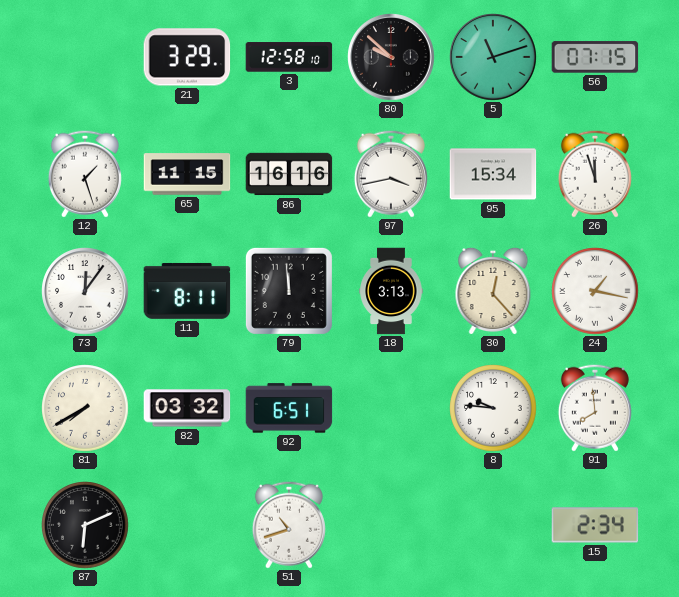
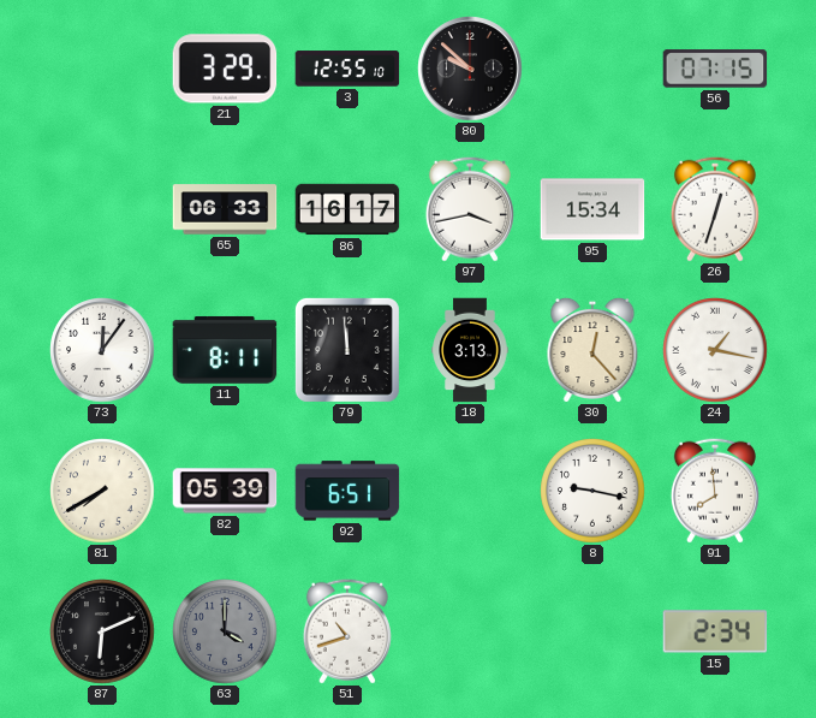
3: 12:58 -> 12:55
5: 11:12 -> none
12: 1:27 -> none
65: 11:15 -> 06:33
86: 16:16 -> 16:17
26: 11:57 -> 12:33
82: 03:32 -> 05:39
8: 9:46 -> 9:17
63: none -> 4:00
